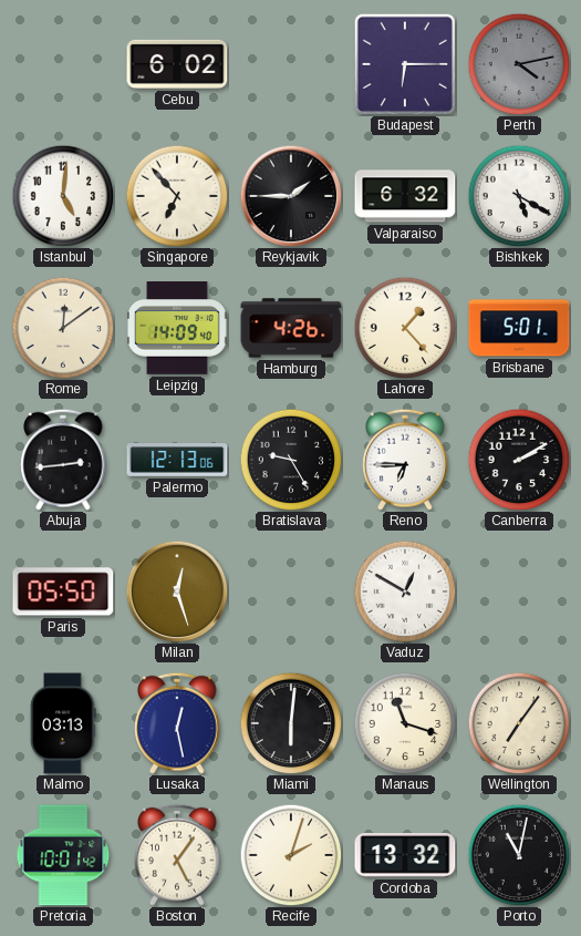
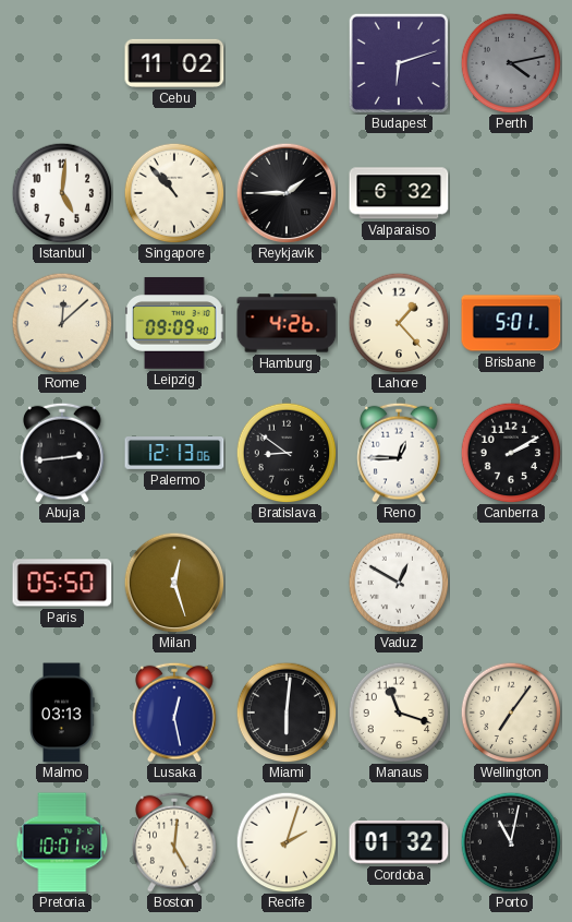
Cebu: 6:02 -> 11:02
Budapest: 6:15 -> 6:12
Singapore: 6:53 -> 10:53
Bishkek: 5:20 -> none
Rome: 12:09 -> 12:08
Leipzig: 14:09 -> 09:09
Bratislava: 9:25 -> 8:51
Reno: 6:45 -> 12:45
Boston: 5:06 -> 5:01
Cordoba: 13:32 -> 01:32
